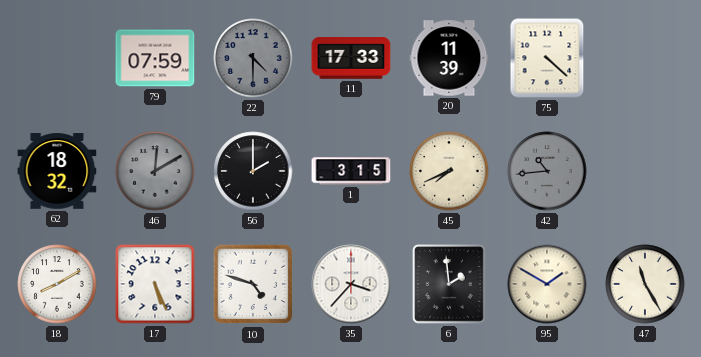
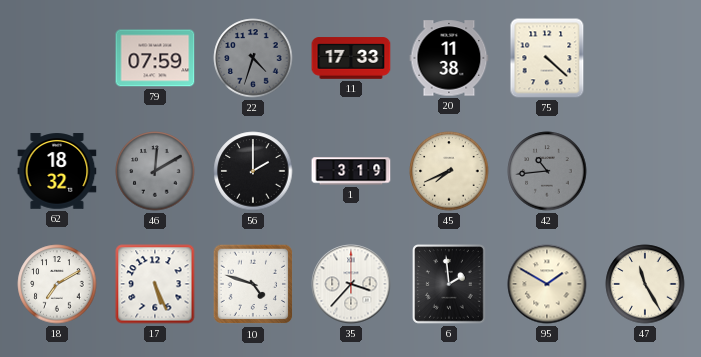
22: 4:30 -> 4:33
20: 11:39 -> 11:38
1: 3:15 -> 3:19
18: 8:10 -> 7:10
